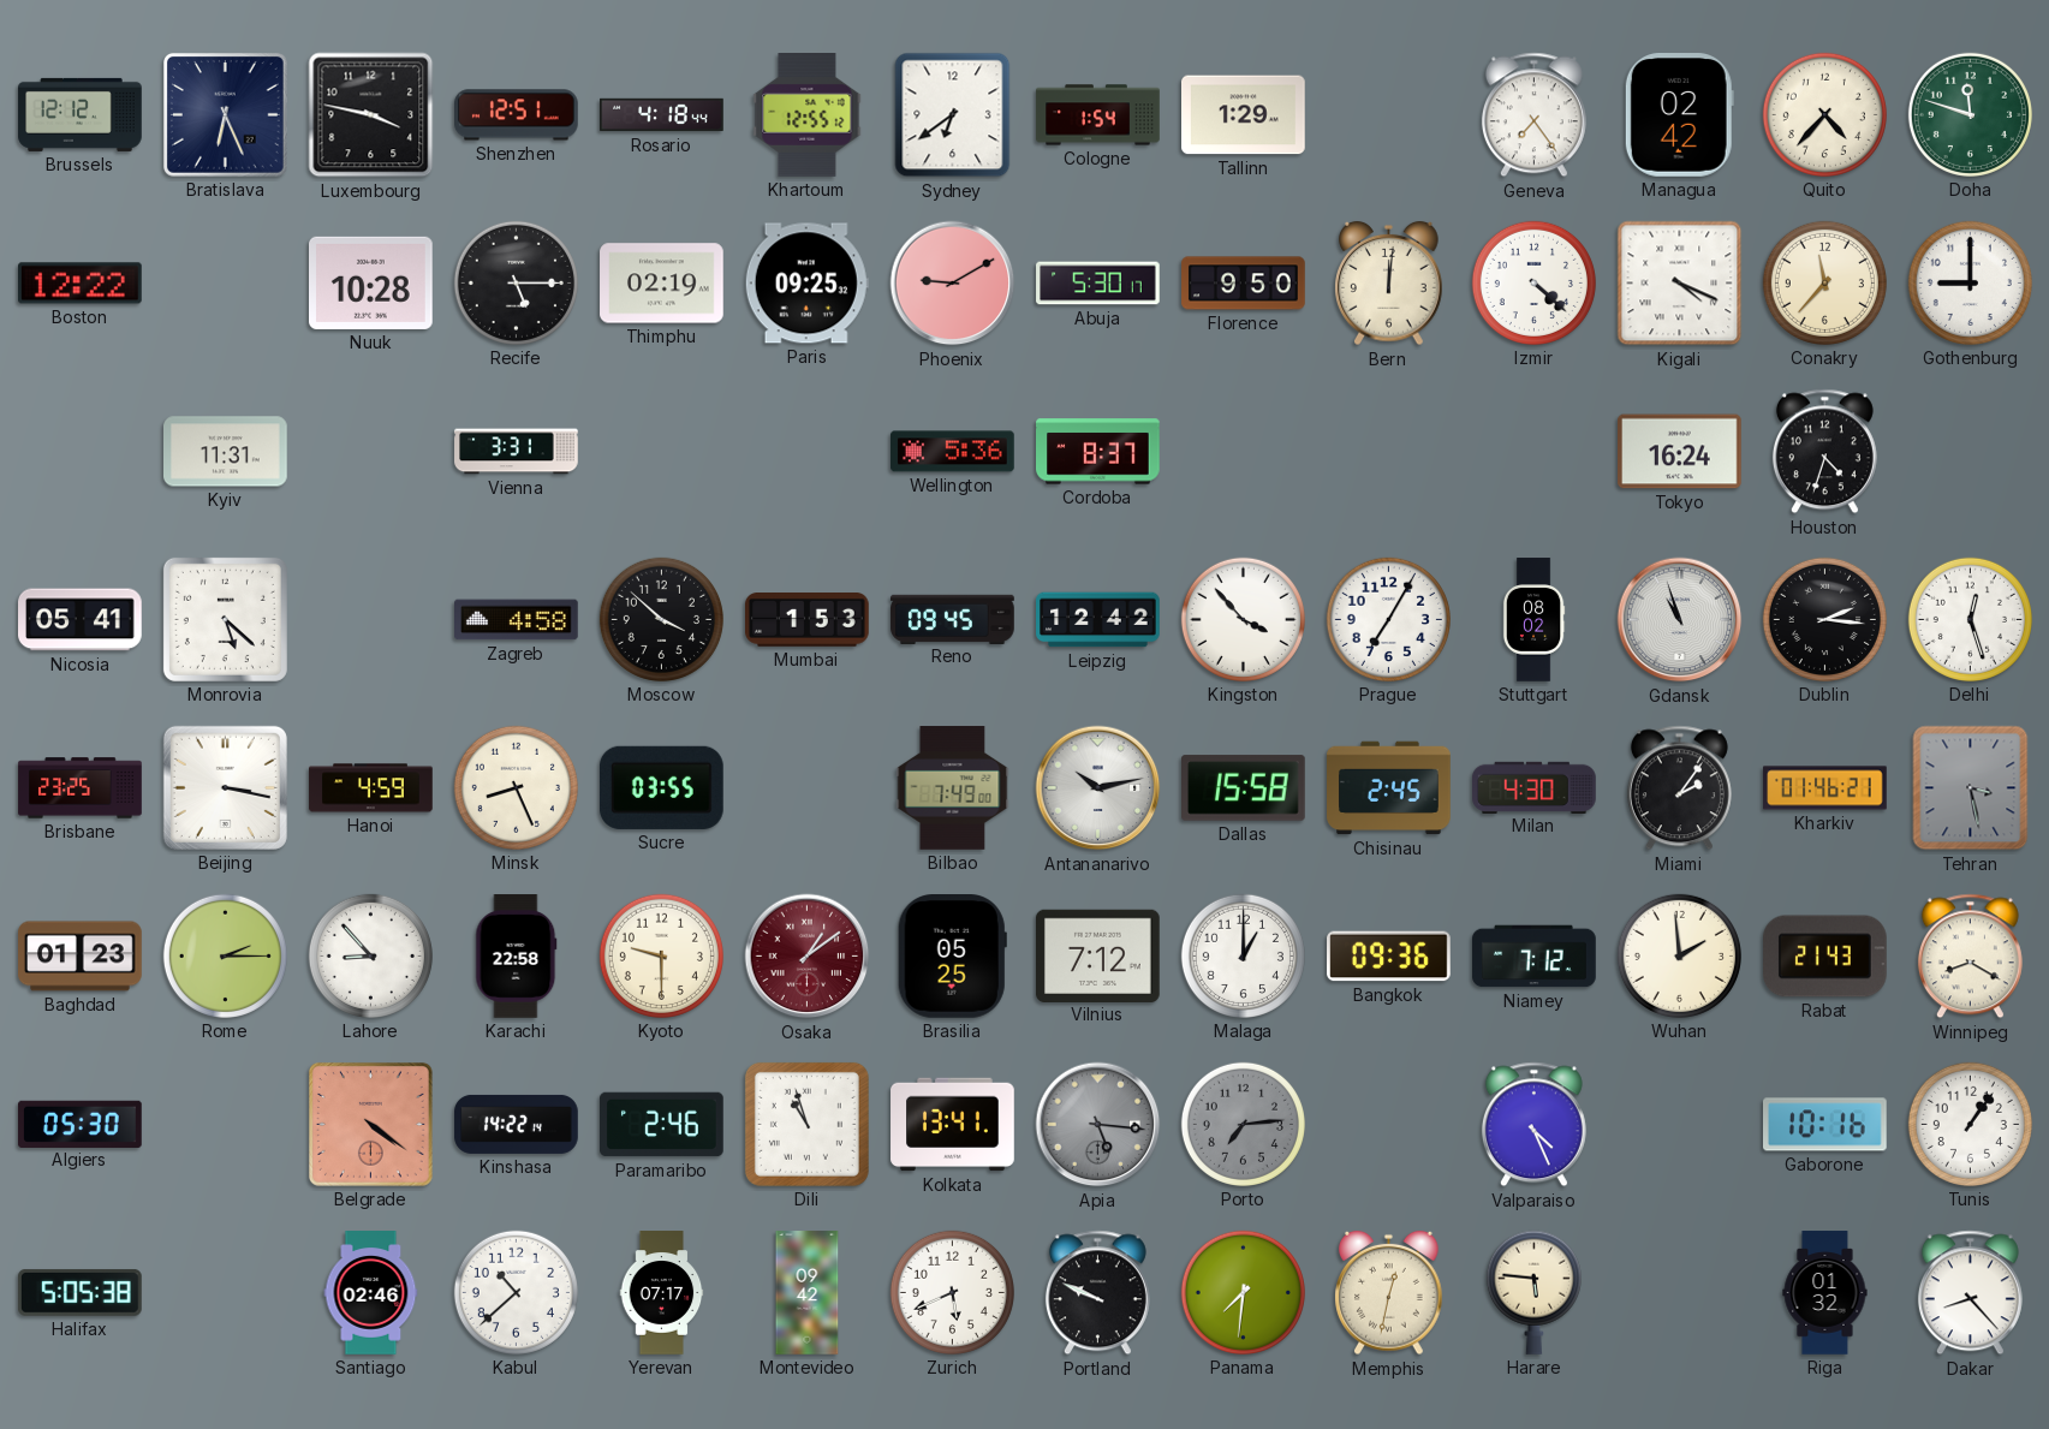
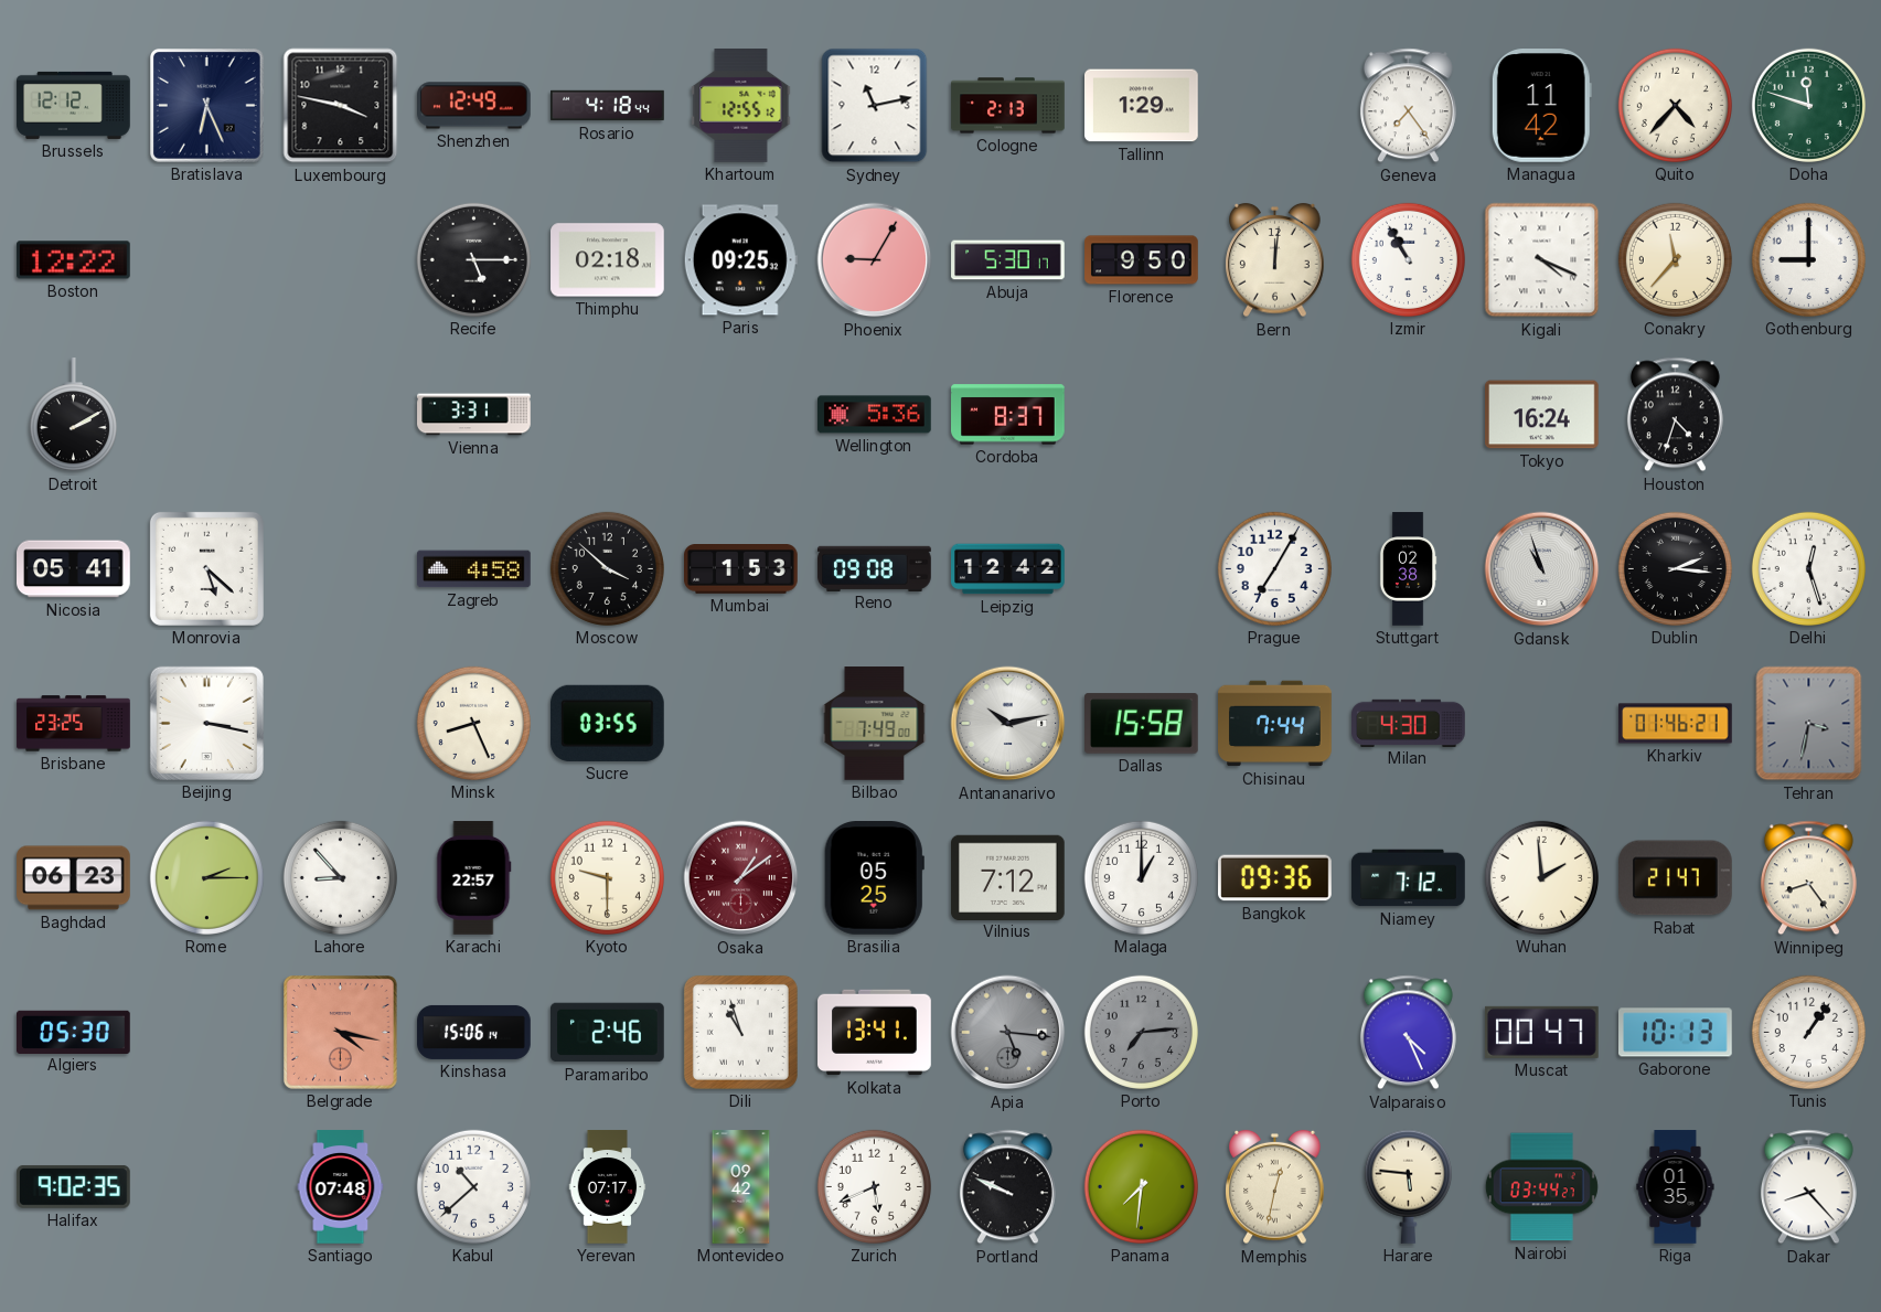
Shenzhen: 12:51 -> 12:49
Sydney: 6:39 -> 11:13
Cologne: 1:54 -> 2:13
Managua: 02:42 -> 11:42
Nuuk: 10:28 -> none
Thimphu: 02:19 -> 02:18
Phoenix: 9:10 -> 9:05
Izmir: 4:22 -> 10:55
Detroit: none -> 2:10
Kyiv: 11:31 -> none
Reno: 09:45 -> 09:08
Kingston: 3:53 -> none
Stuttgart: 08:02 -> 02:38
Hanoi: 4:59 -> none
Chisinau: 2:45 -> 7:44
Miami: 2:06 -> none
Tehran: 3:28 -> 3:32
Baghdad: 01:23 -> 06:23
Karachi: 22:58 -> 22:57
Rabat: 21:43 -> 21:47
Winnipeg: 8:20 -> 8:24
Belgrade: 4:21 -> 4:17
Kinshasa: 14:22 -> 15:06
Muscat: none -> 00:47
Gaborone: 10:16 -> 10:13
Halifax: 5:05 -> 9:02
Santiago: 02:46 -> 07:48
Nairobi: none -> 03:44
Riga: 01:32 -> 01:35
